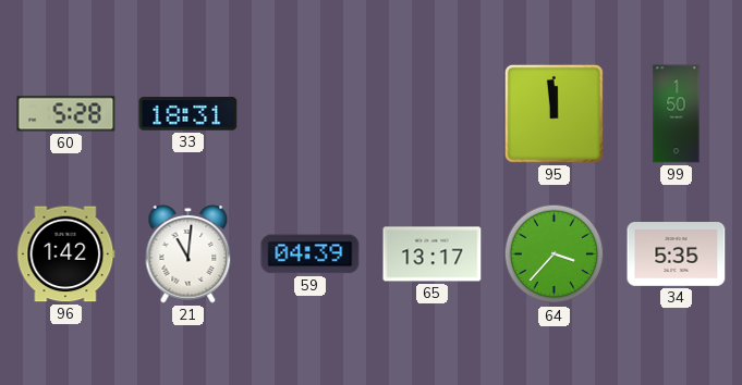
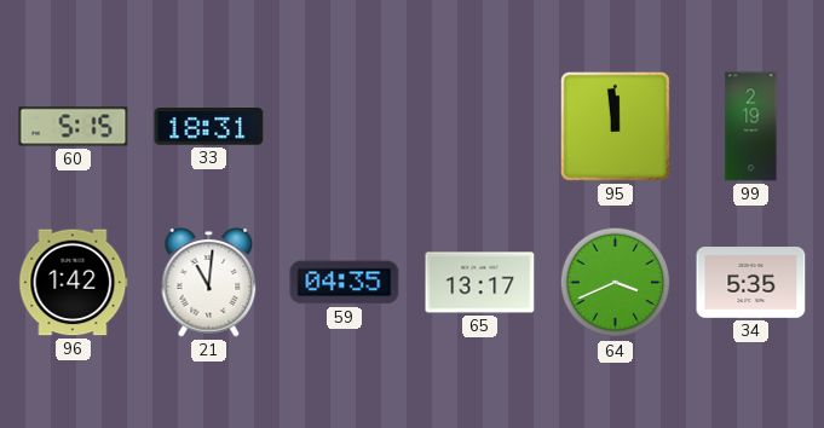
60: 5:28 -> 5:15
99: 1:50 -> 2:19
59: 04:39 -> 04:35
64: 3:37 -> 3:41
